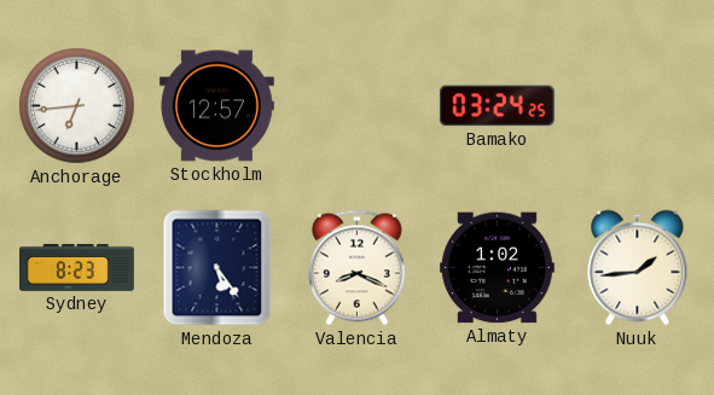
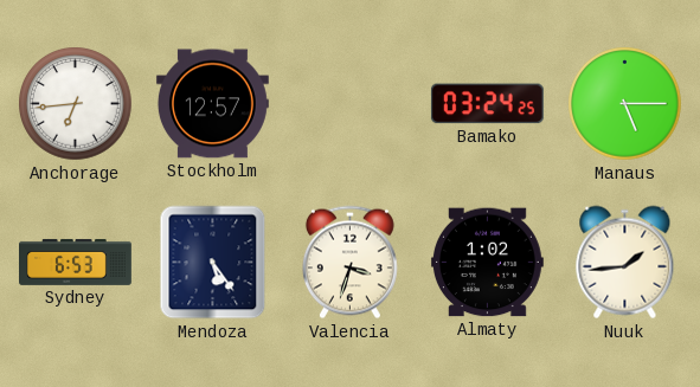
Manaus: none -> 5:15
Sydney: 8:23 -> 6:53
Valencia: 8:19 -> 3:33
